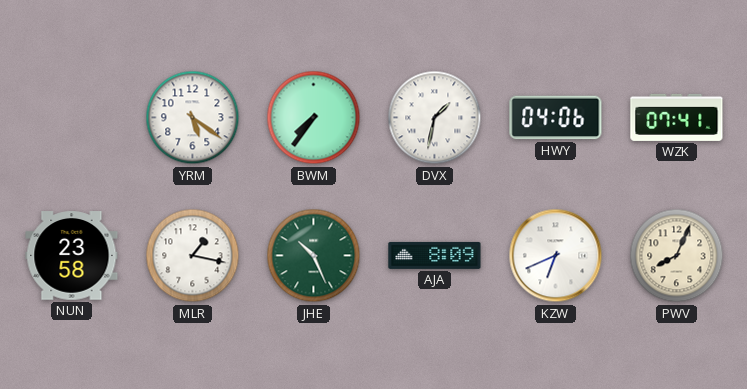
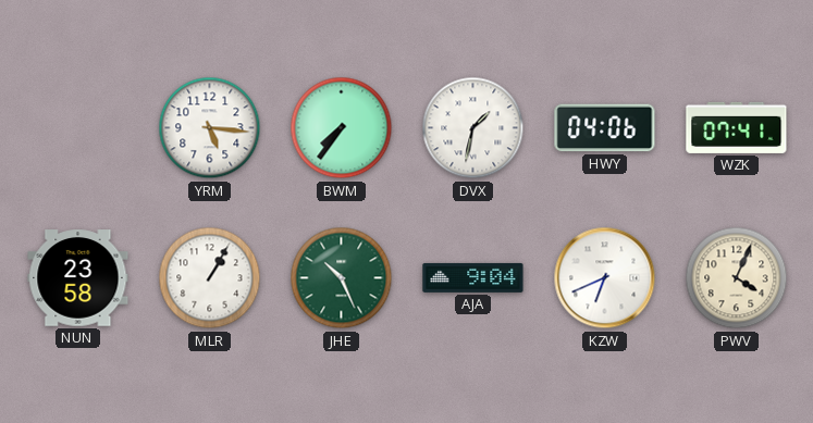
YRM: 5:21 -> 5:16
MLR: 1:17 -> 1:05
AJA: 8:09 -> 9:04
PWV: 8:04 -> 4:04
